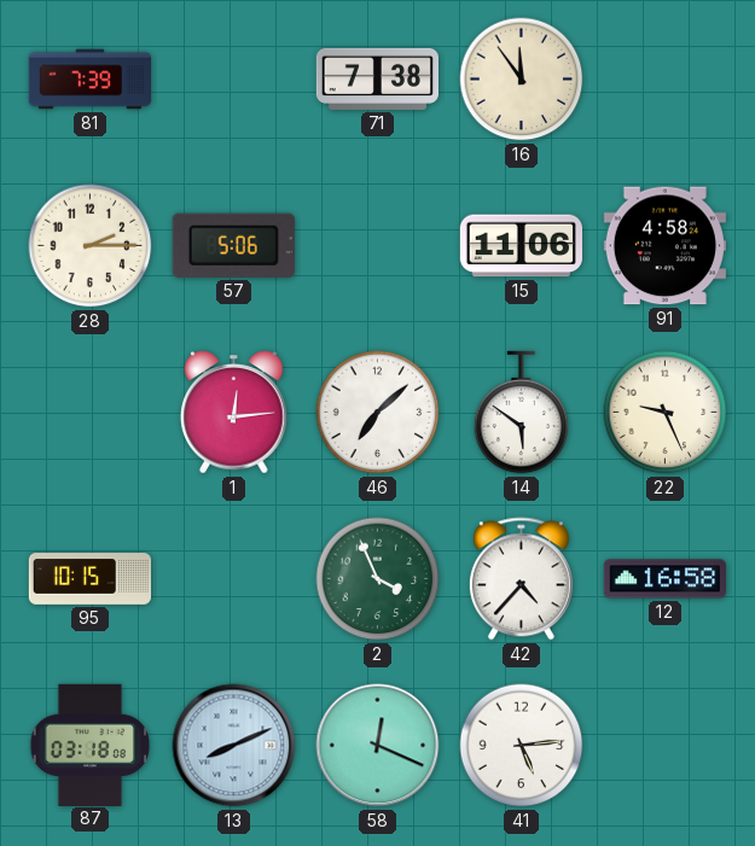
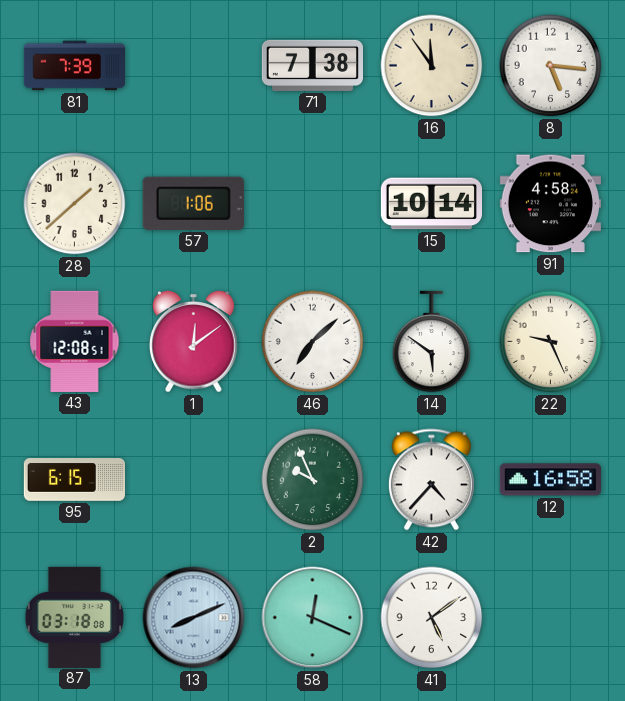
8: none -> 5:16
28: 2:15 -> 1:38
57: 5:06 -> 1:06
15: 11:06 -> 10:14
43: none -> 12:08
1: 12:14 -> 12:09
95: 10:15 -> 6:15
2: 3:56 -> 9:56
41: 5:14 -> 5:09
